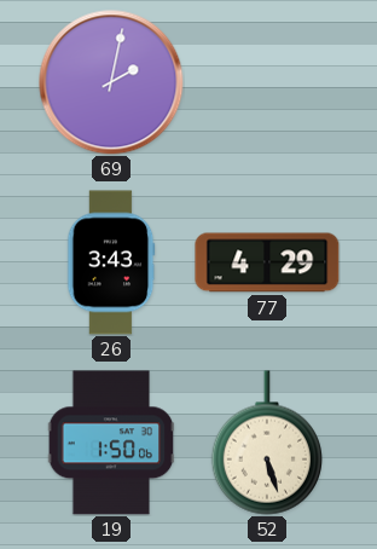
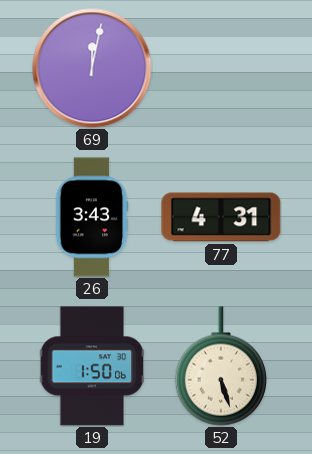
69: 2:02 -> 12:02
77: 4:29 -> 4:31
